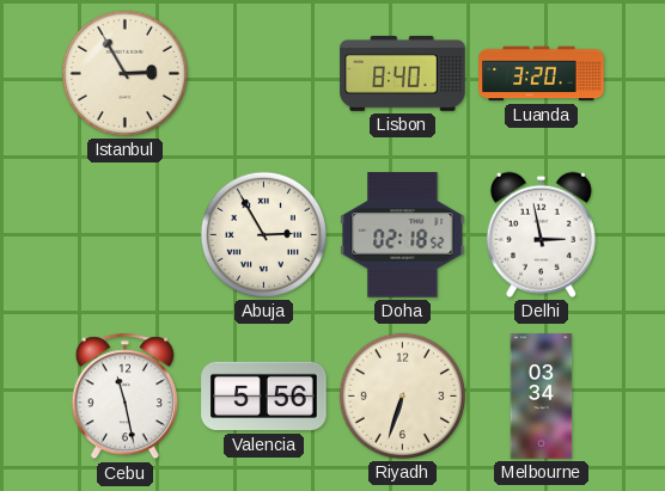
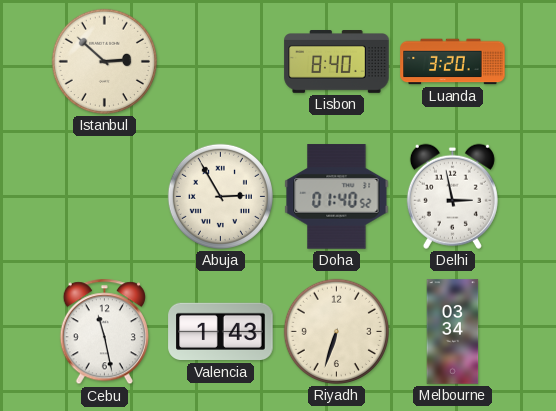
Istanbul: 2:55 -> 2:52
Doha: 02:18 -> 01:40
Valencia: 5:56 -> 1:43
